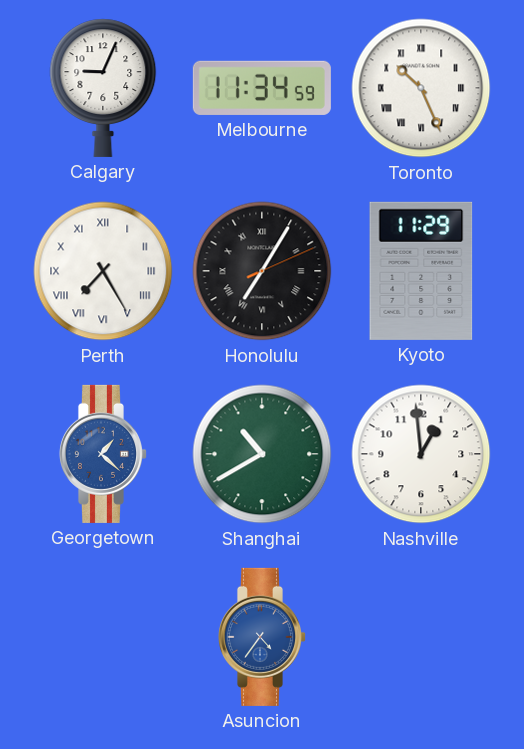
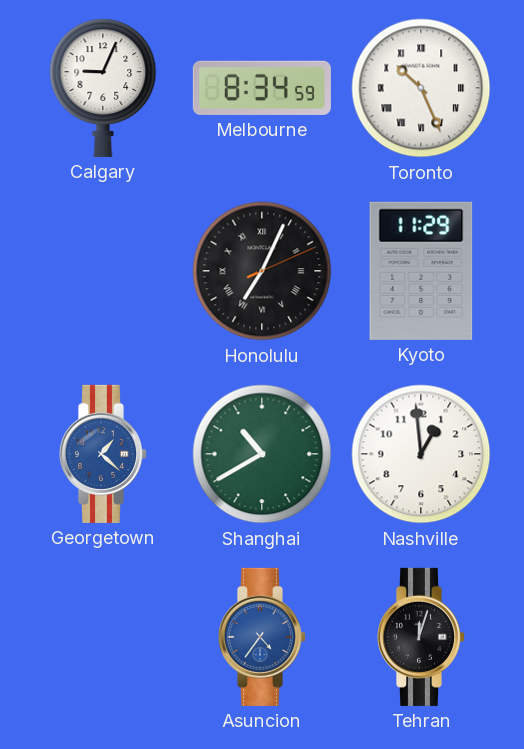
Melbourne: 11:34 -> 8:34
Perth: 7:25 -> none
Honolulu: 7:05 -> 7:04
Tehran: none -> 12:03
